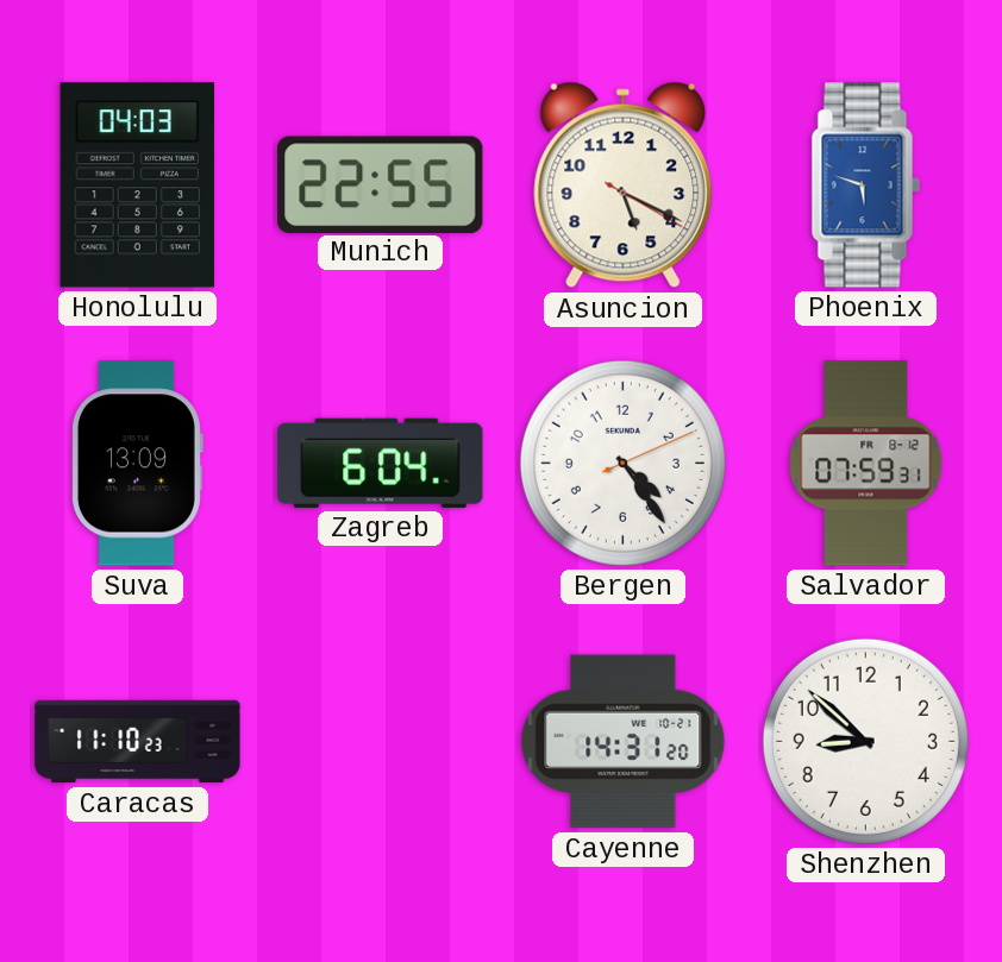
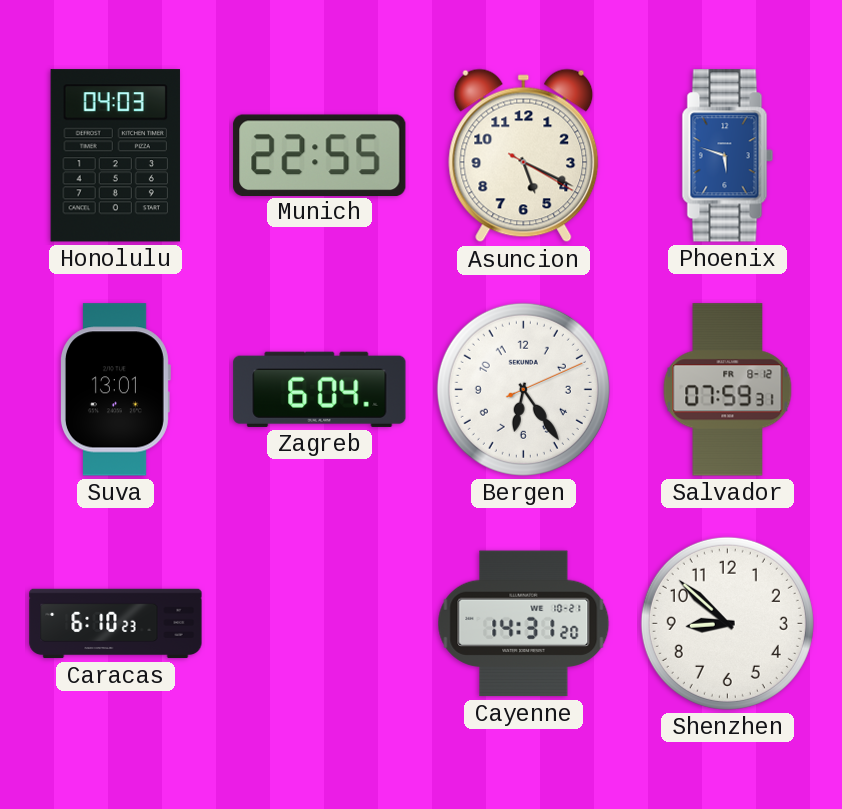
Suva: 13:09 -> 13:01
Bergen: 4:24 -> 6:24
Caracas: 11:10 -> 6:10
